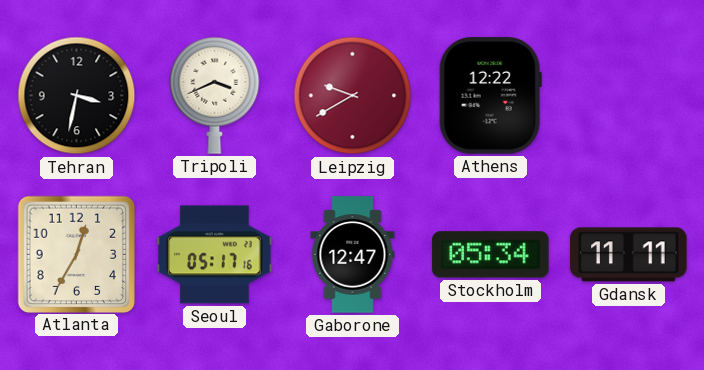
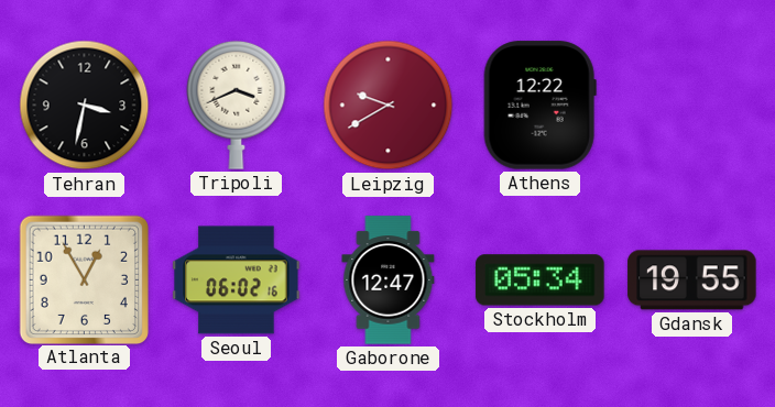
Atlanta: 12:35 -> 12:55
Seoul: 05:17 -> 06:02
Gdansk: 11:11 -> 19:55
